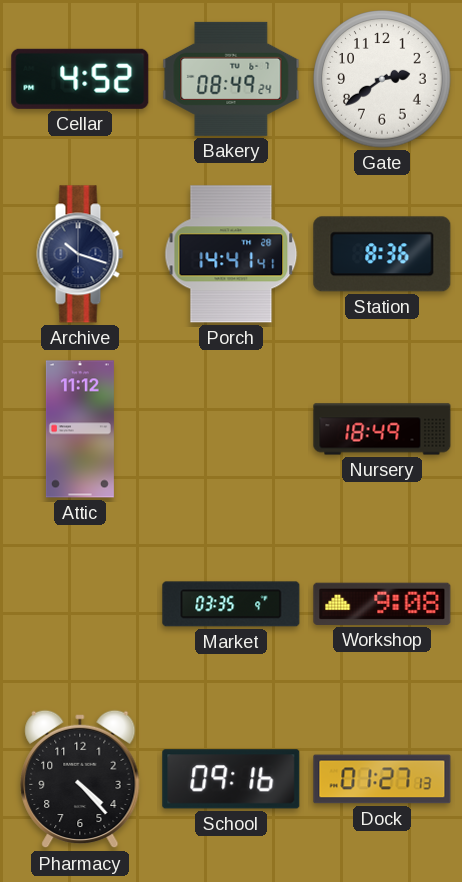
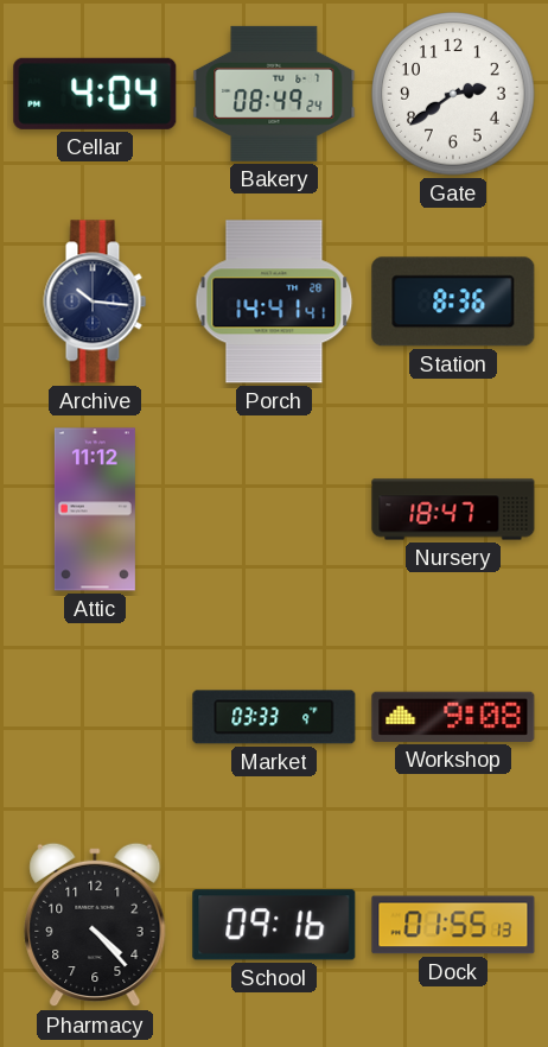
Cellar: 4:52 -> 4:04
Archive: 10:18 -> 10:16
Nursery: 18:49 -> 18:47
Market: 03:35 -> 03:33
Dock: 01:27 -> 01:55
